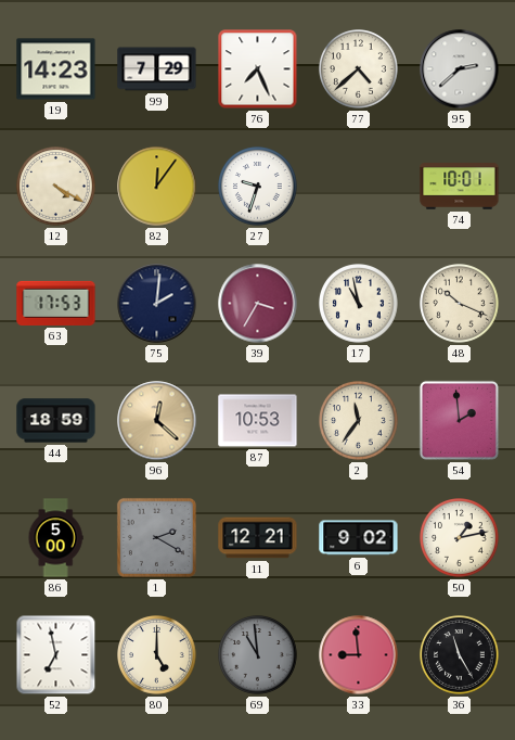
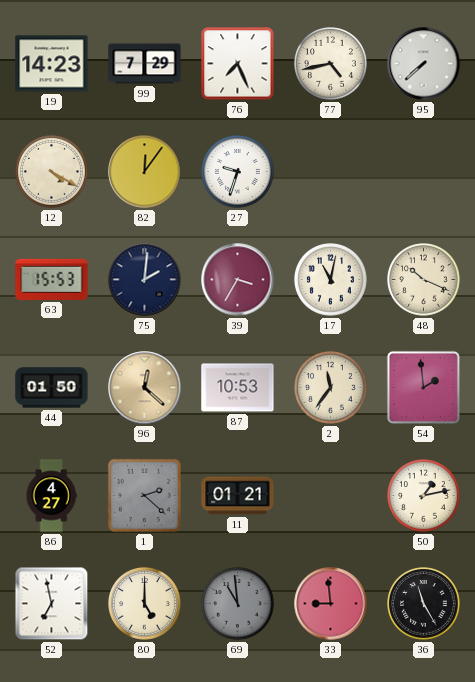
77: 4:38 -> 4:43
95: 2:38 -> 7:38
74: 10:01 -> none
63: 17:53 -> 15:53
17: 10:58 -> 11:02
44: 18:59 -> 01:50
86: 5:00 -> 4:27
1: 2:20 -> 2:22
11: 12:21 -> 01:21
6: 9:02 -> none
